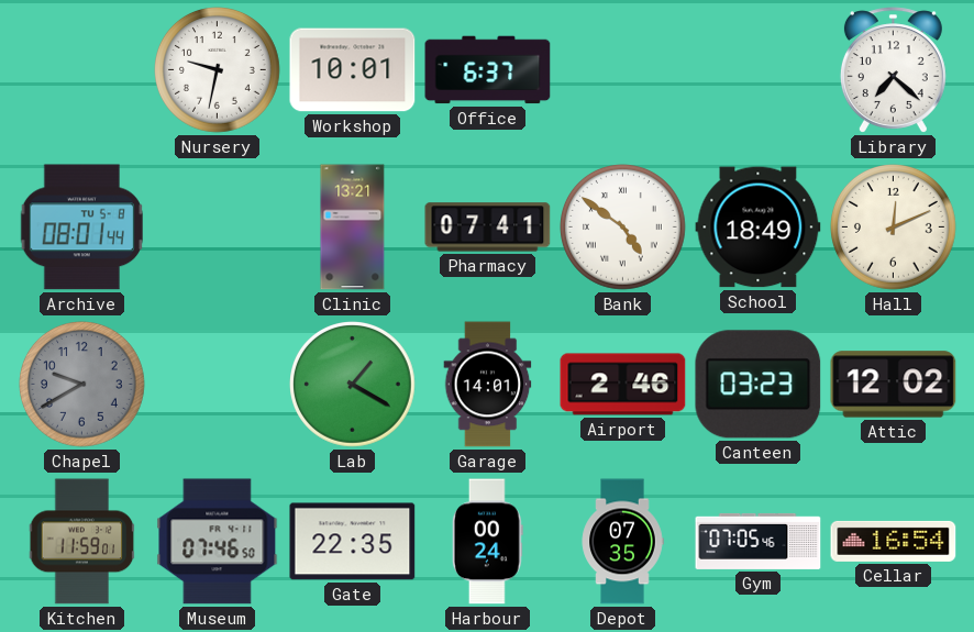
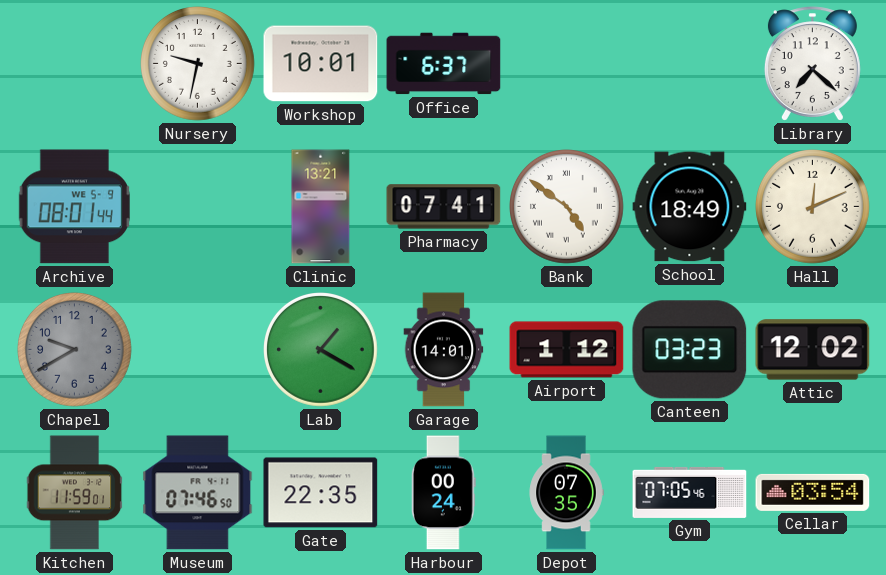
Archive date: TU 5-8 -> WE 5-9
Airport: 2:46 -> 1:12
Cellar: 16:54 -> 03:54
